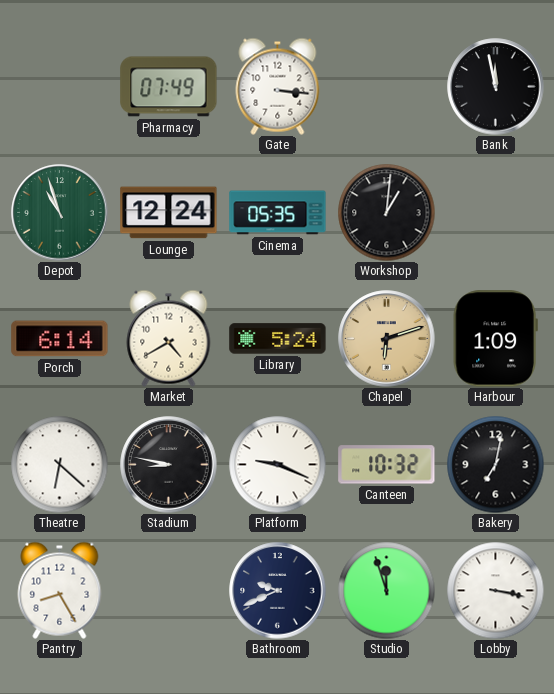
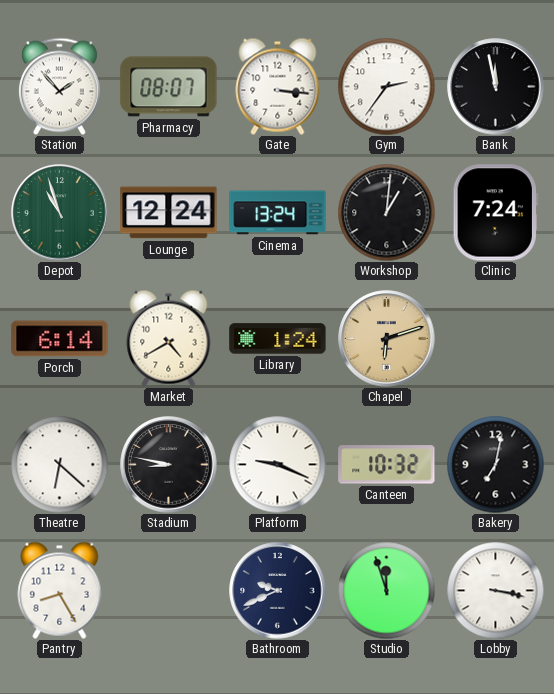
Station: none -> 1:53
Pharmacy: 07:49 -> 08:07
Gym: none -> 2:36
Cinema: 05:35 -> 13:24
Clinic: none -> 7:24
Library: 5:24 -> 1:24
Harbour: 1:09 -> none
